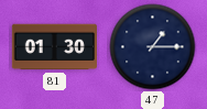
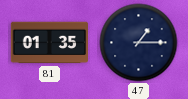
81: 01:30 -> 01:35
